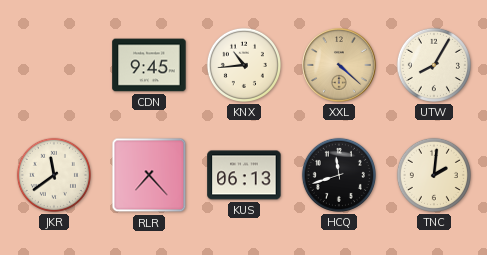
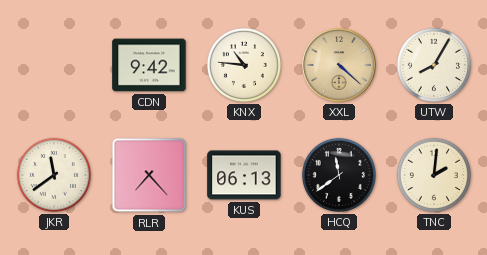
CDN: 9:45 -> 9:42
KNX: 10:44 -> 10:46
HCQ: 11:42 -> 11:39
